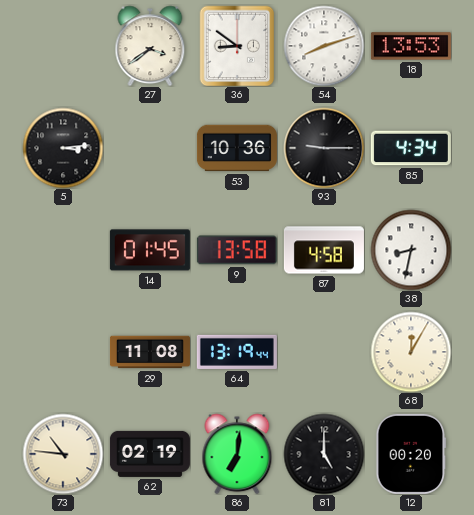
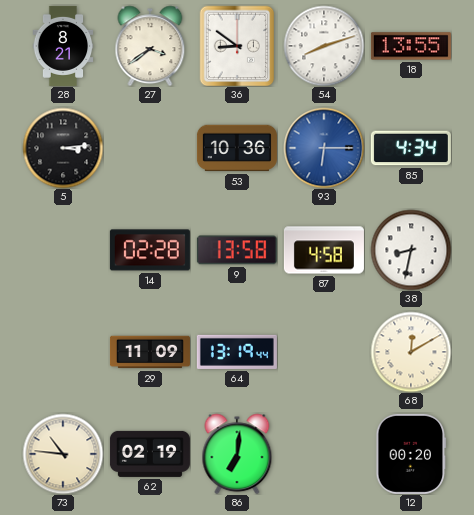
28: none -> 8:21
18: 13:53 -> 13:55
93: 9:15 -> 6:15
93 dial: black -> blue
14: 01:45 -> 02:28
29: 11:08 -> 11:09
68: 12:05 -> 12:10
81: 5:00 -> none
